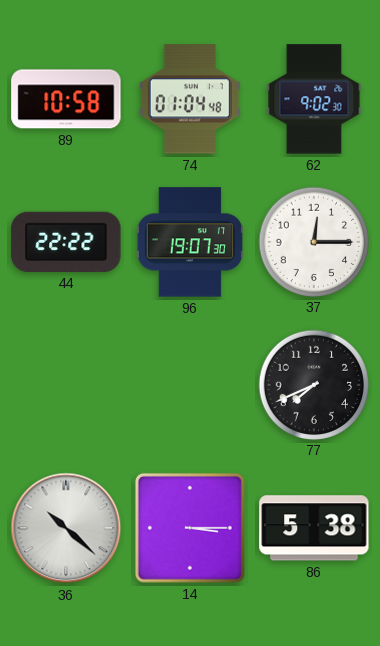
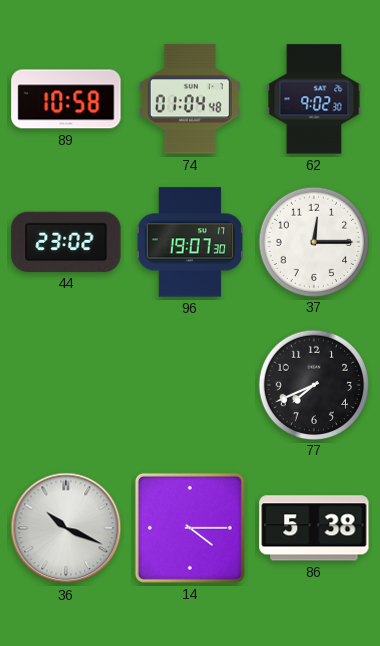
44: 22:22 -> 23:02
36: 10:22 -> 10:19
14: 3:15 -> 4:15
